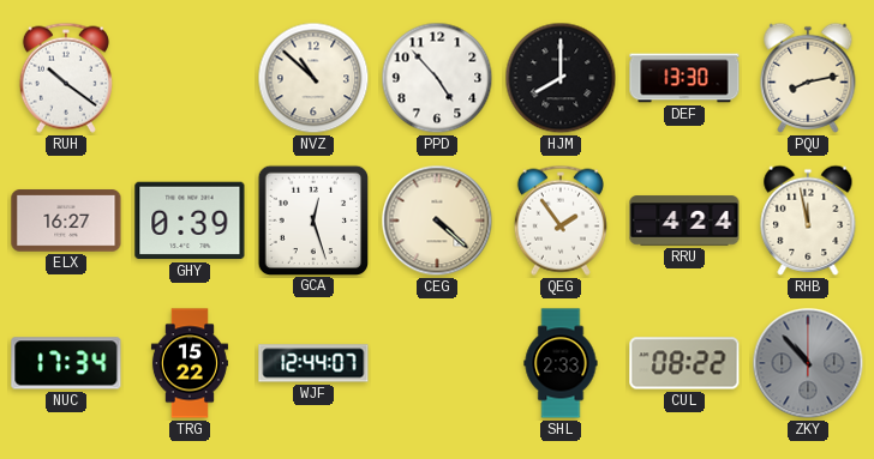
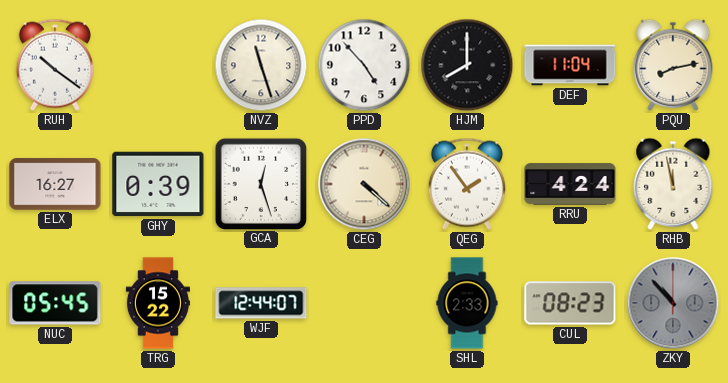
NVZ: 10:52 -> 11:27
DEF: 13:30 -> 11:04
NUC: 17:34 -> 05:45
CUL: 08:22 -> 08:23
